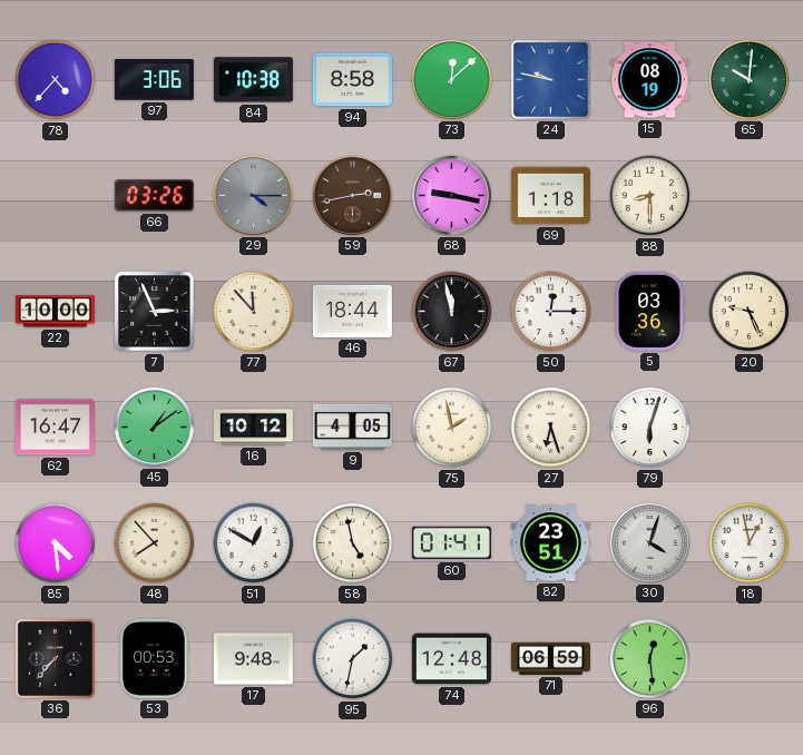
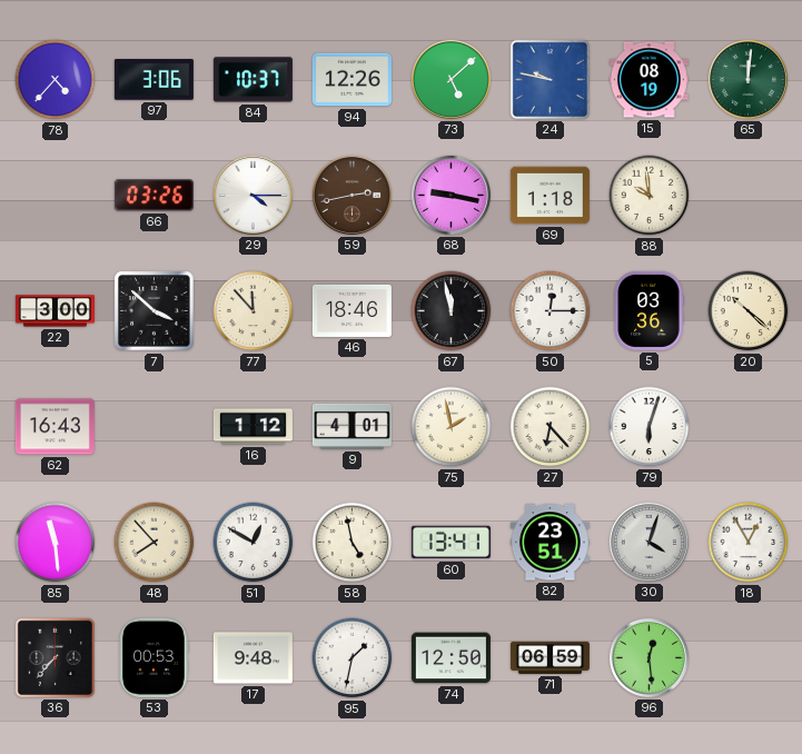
84: 10:38 -> 10:37
94: 8:58 -> 12:26
73: 12:08 -> 5:08
65: 10:01 -> 12:01
29 dial: grey -> white
88: 8:30 -> 9:59
22: 10:00 -> 3:00
7: 2:56 -> 3:52
46: 18:44 -> 18:46
20: 9:26 -> 10:22
62: 16:47 -> 16:43
45: 1:09 -> none
16: 10:12 -> 1:12
9: 4:05 -> 4:01
27: 6:27 -> 6:23
85: 4:29 -> 11:29
60: 01:41 -> 13:41
18: 12:58 -> 12:55
74: 12:48 -> 12:50
